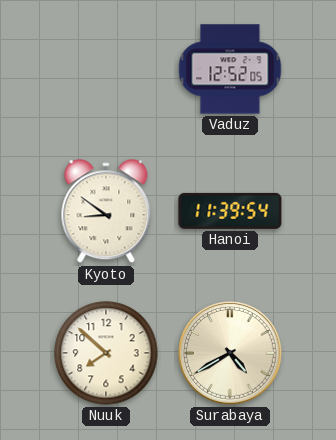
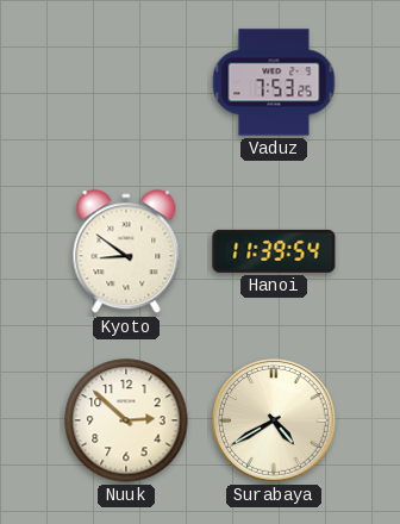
Vaduz: 12:52 -> 7:53
Nuuk: 7:52 -> 2:52
